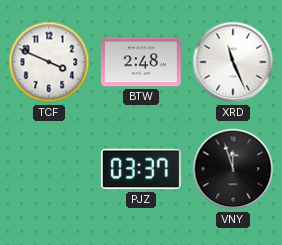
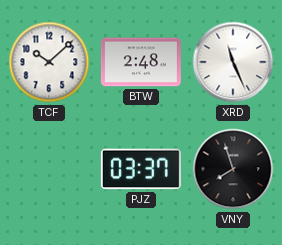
TCF: 3:49 -> 10:08
VNY: 11:57 -> 7:57
